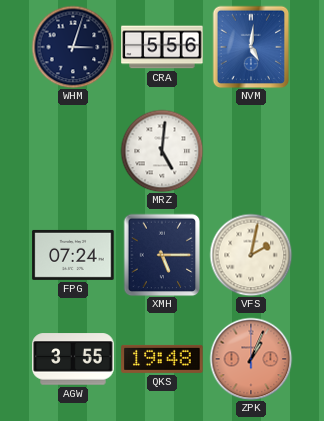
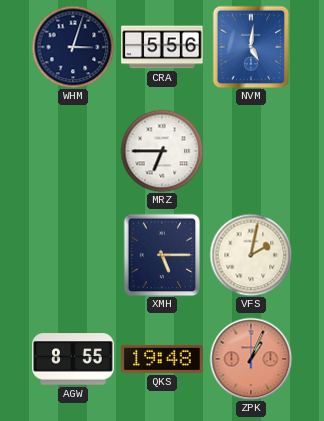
MRZ: 5:01 -> 6:45
FPG: 07:24 -> none
AGW: 3:55 -> 8:55
